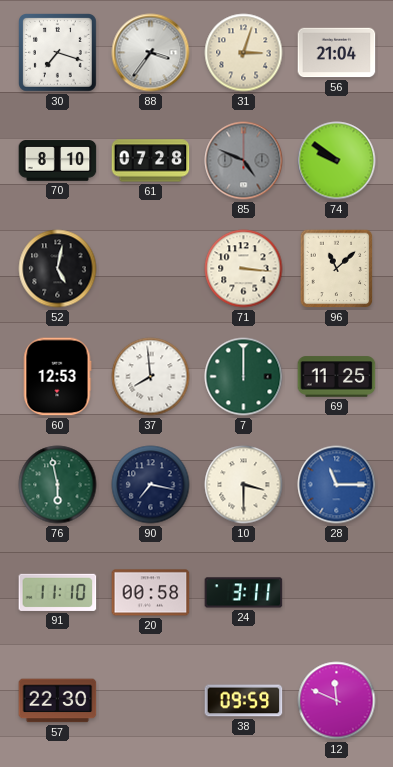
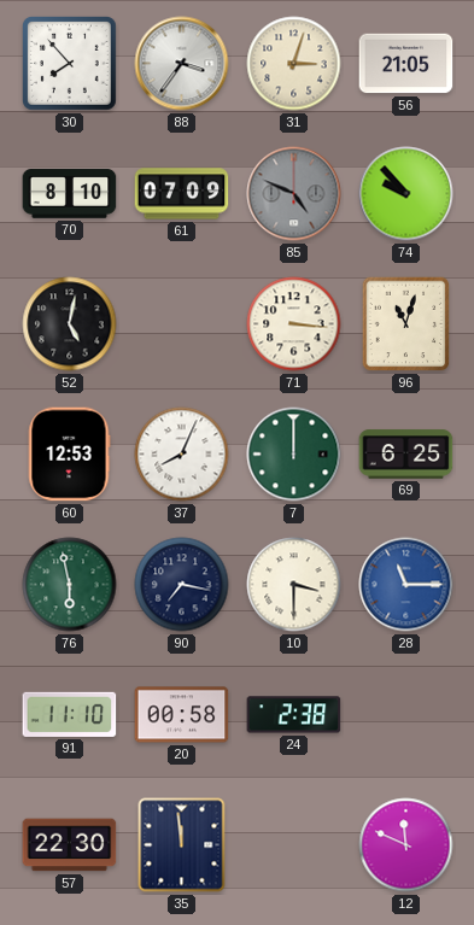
30: 7:18 -> 7:53
56: 21:04 -> 21:05
61: 07:28 -> 07:09
74: 9:51 -> 9:53
96: 11:08 -> 11:03
37: 7:59 -> 8:04
69: 11:25 -> 6:25
24: 3:11 -> 2:38
35: none -> 11:59
38: 09:59 -> none
